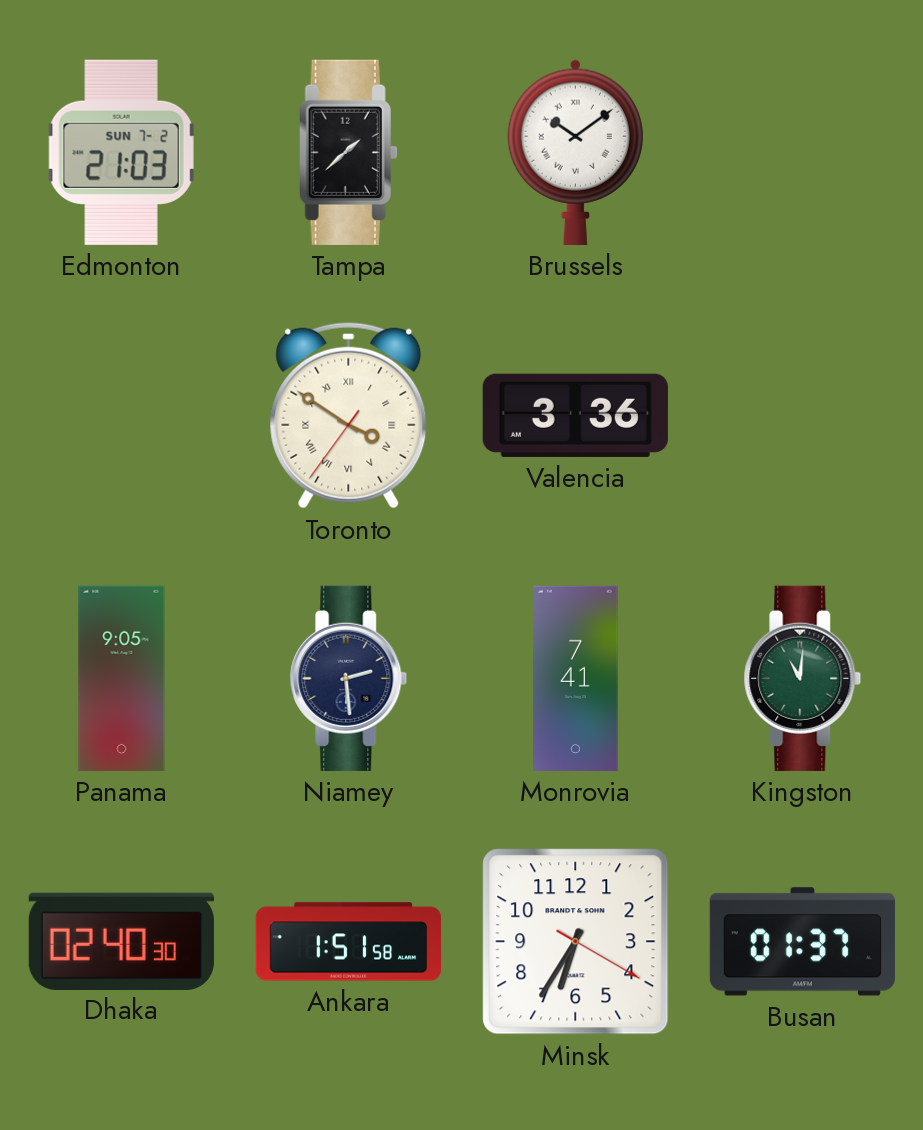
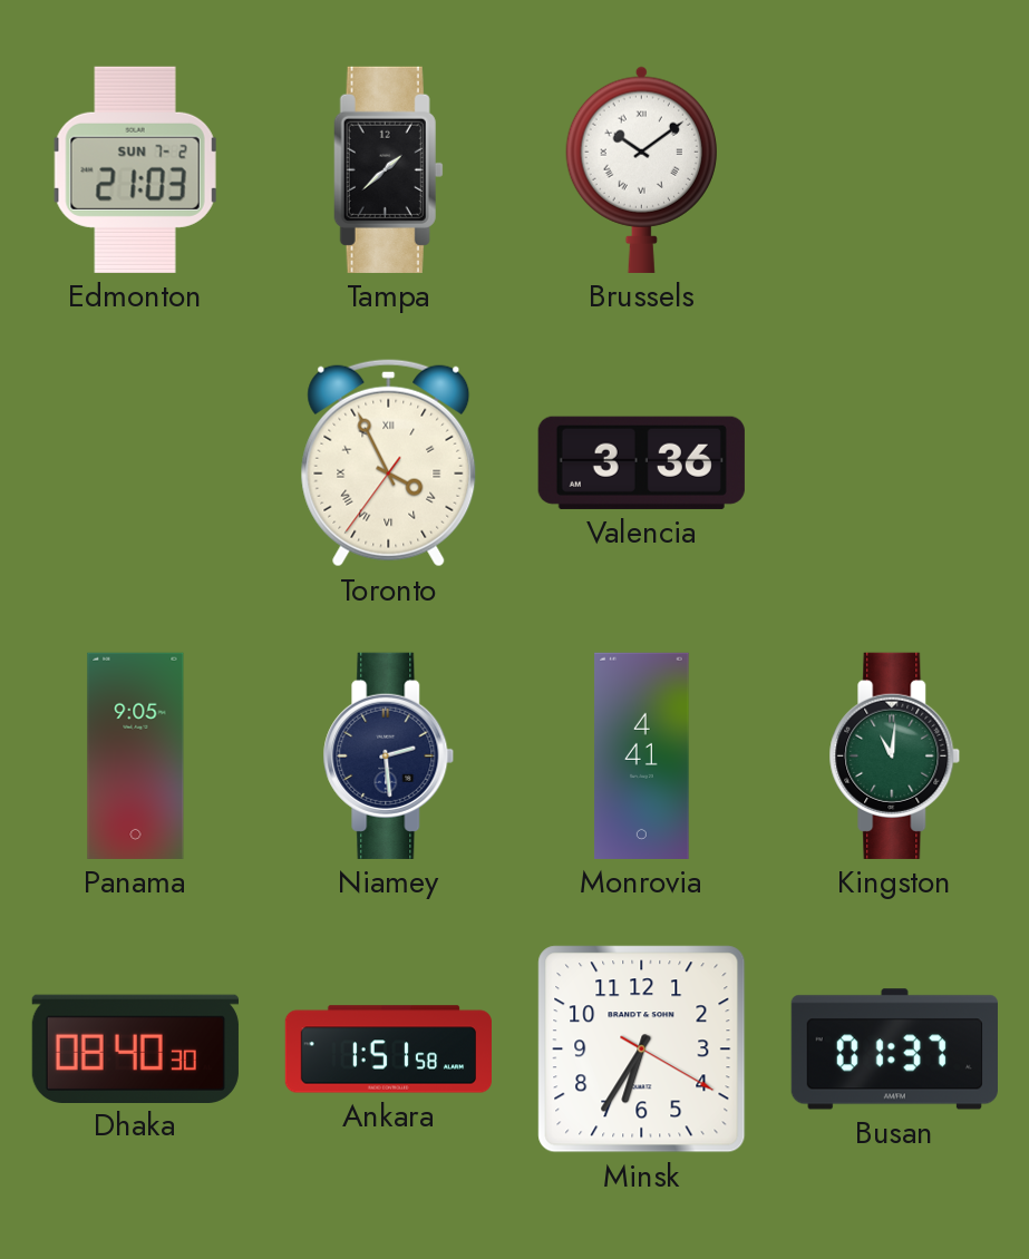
Toronto: 3:50 -> 3:55
Monrovia: 7:41 -> 4:41
Dhaka: 02:40 -> 08:40
